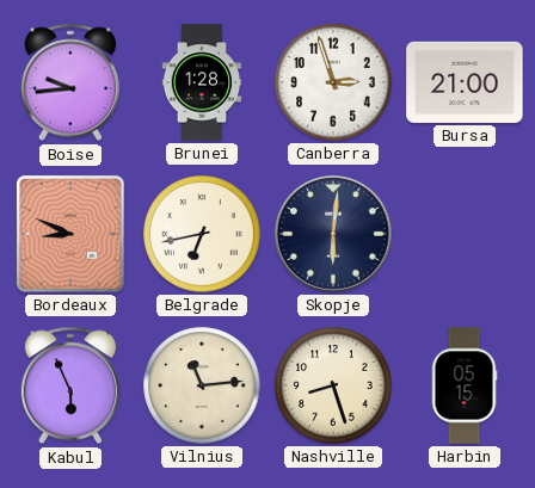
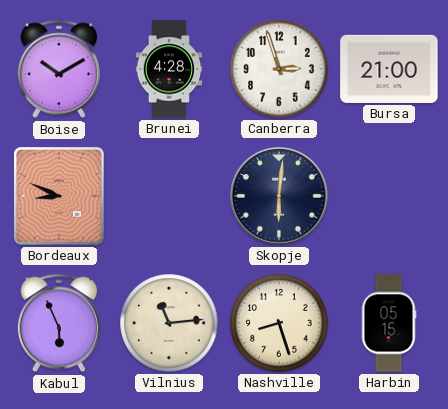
Boise: 9:44 -> 10:10
Brunei: 1:28 -> 4:28
Belgrade: 6:43 -> none
